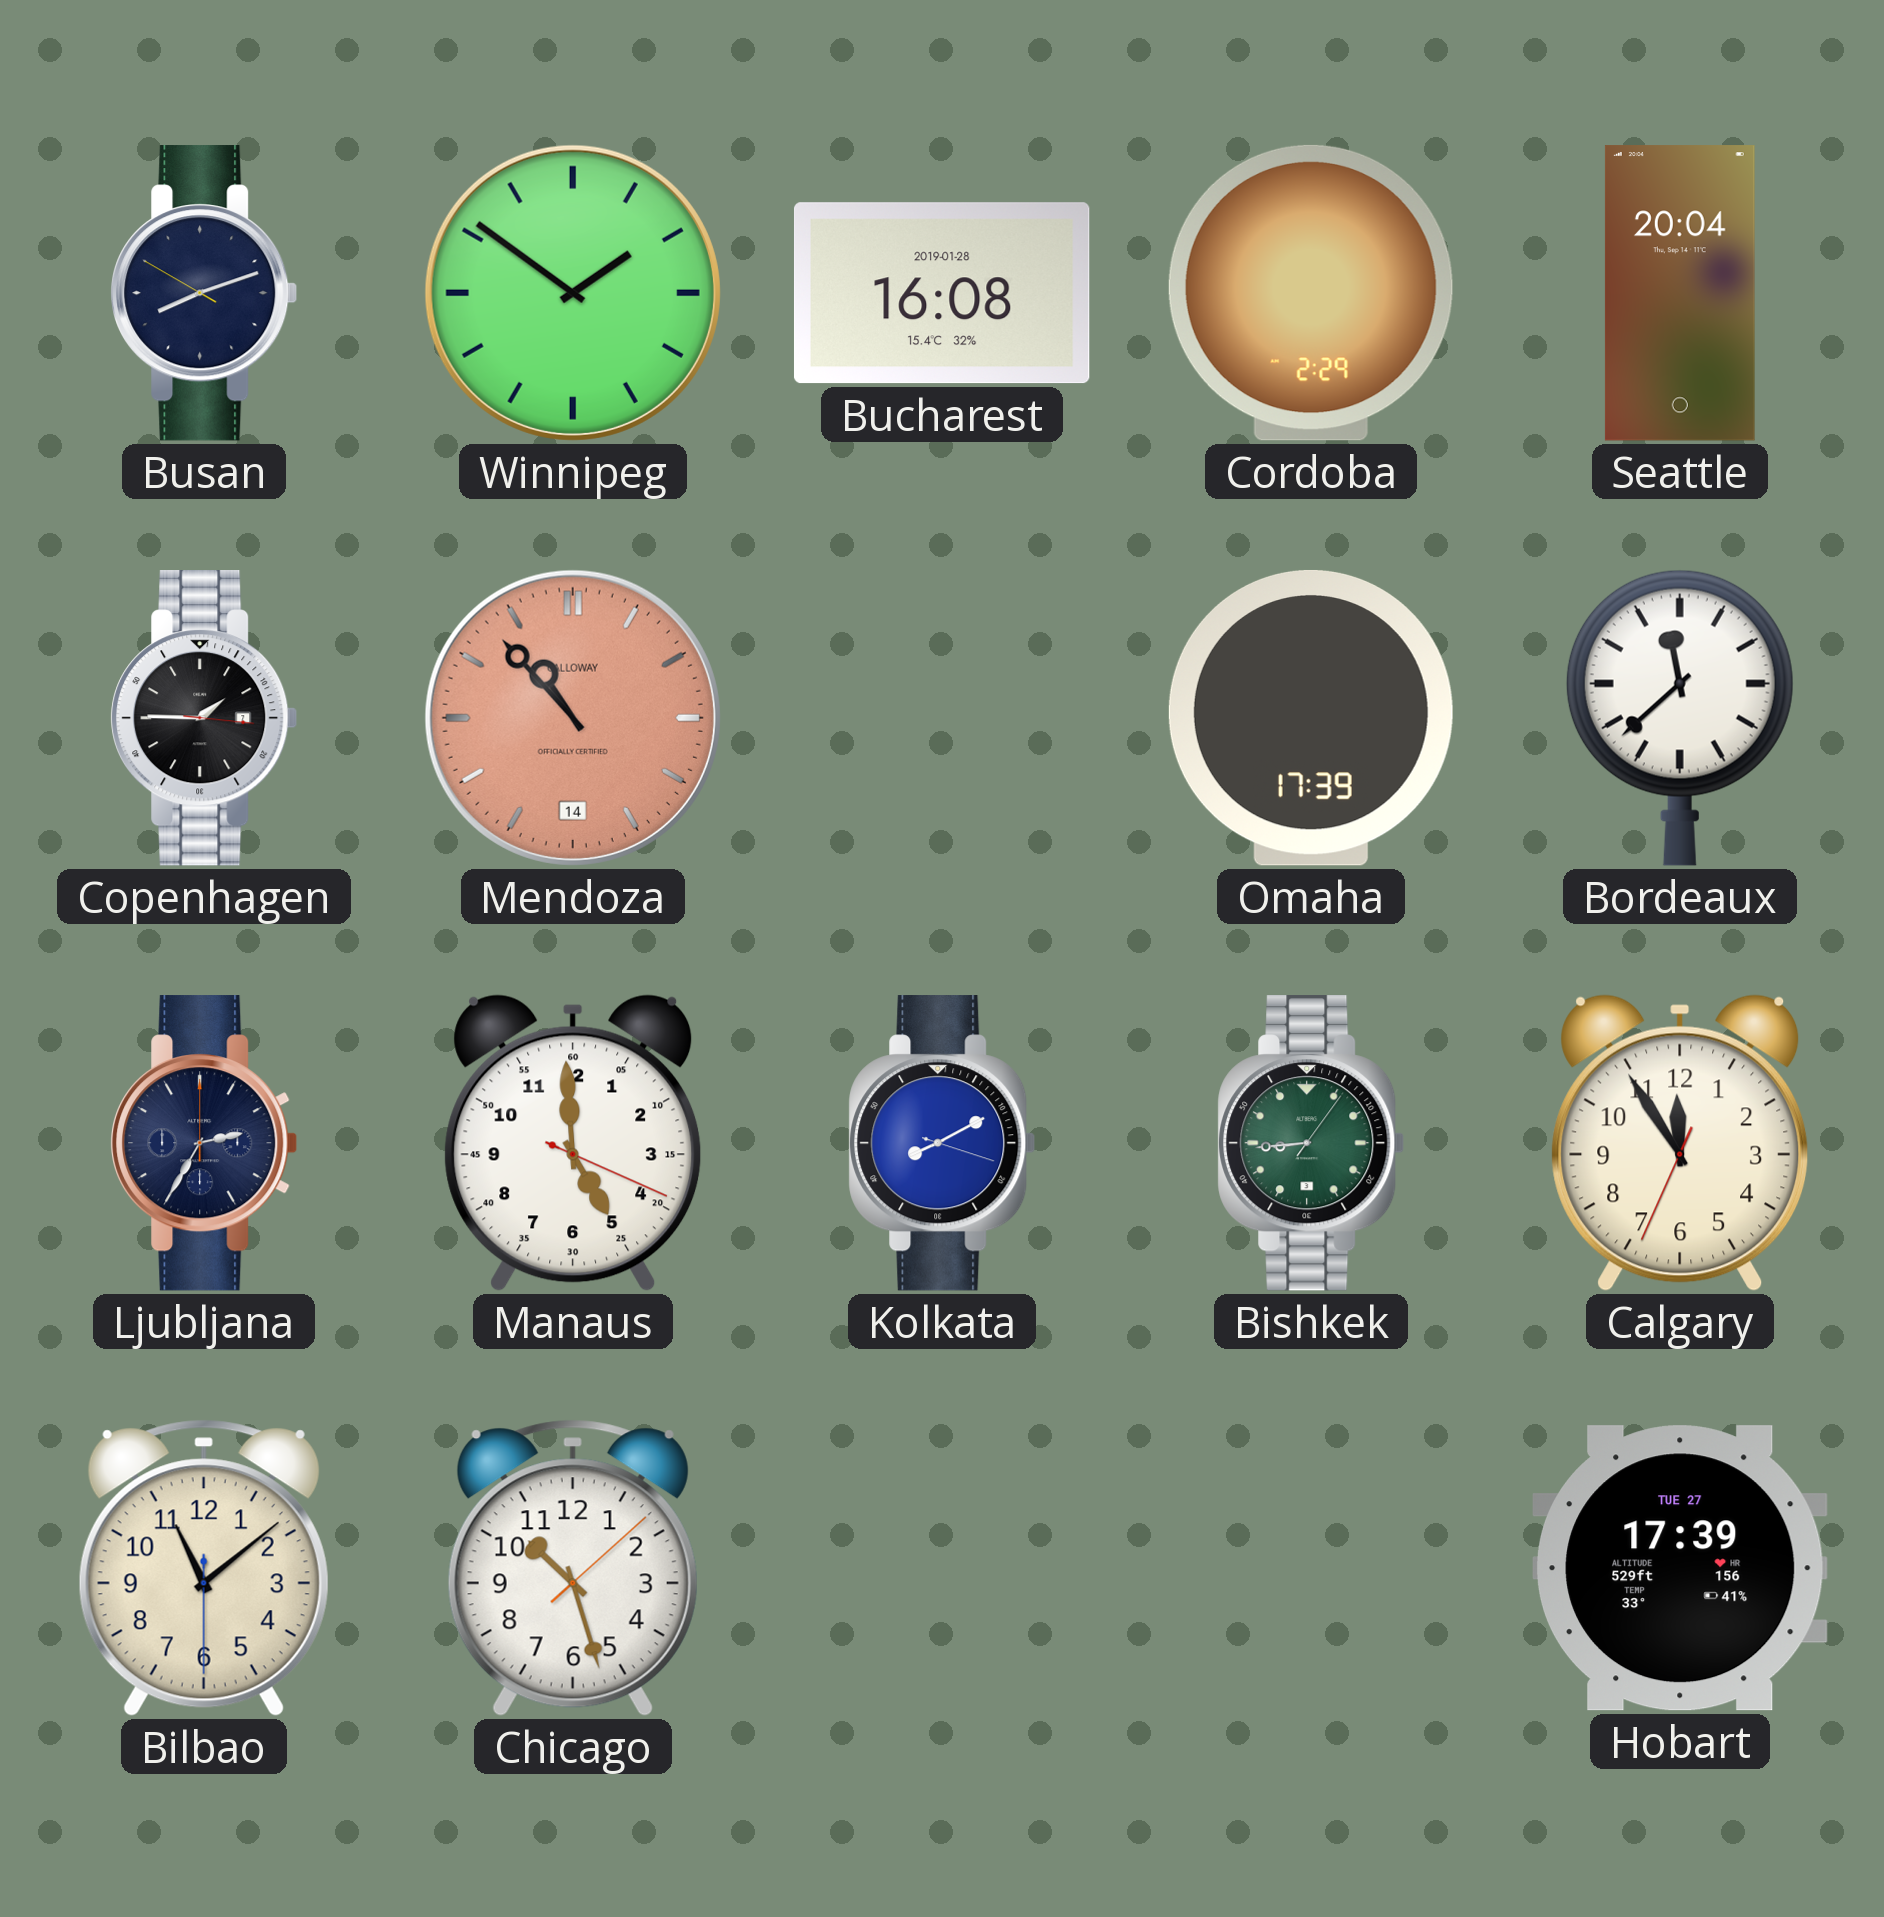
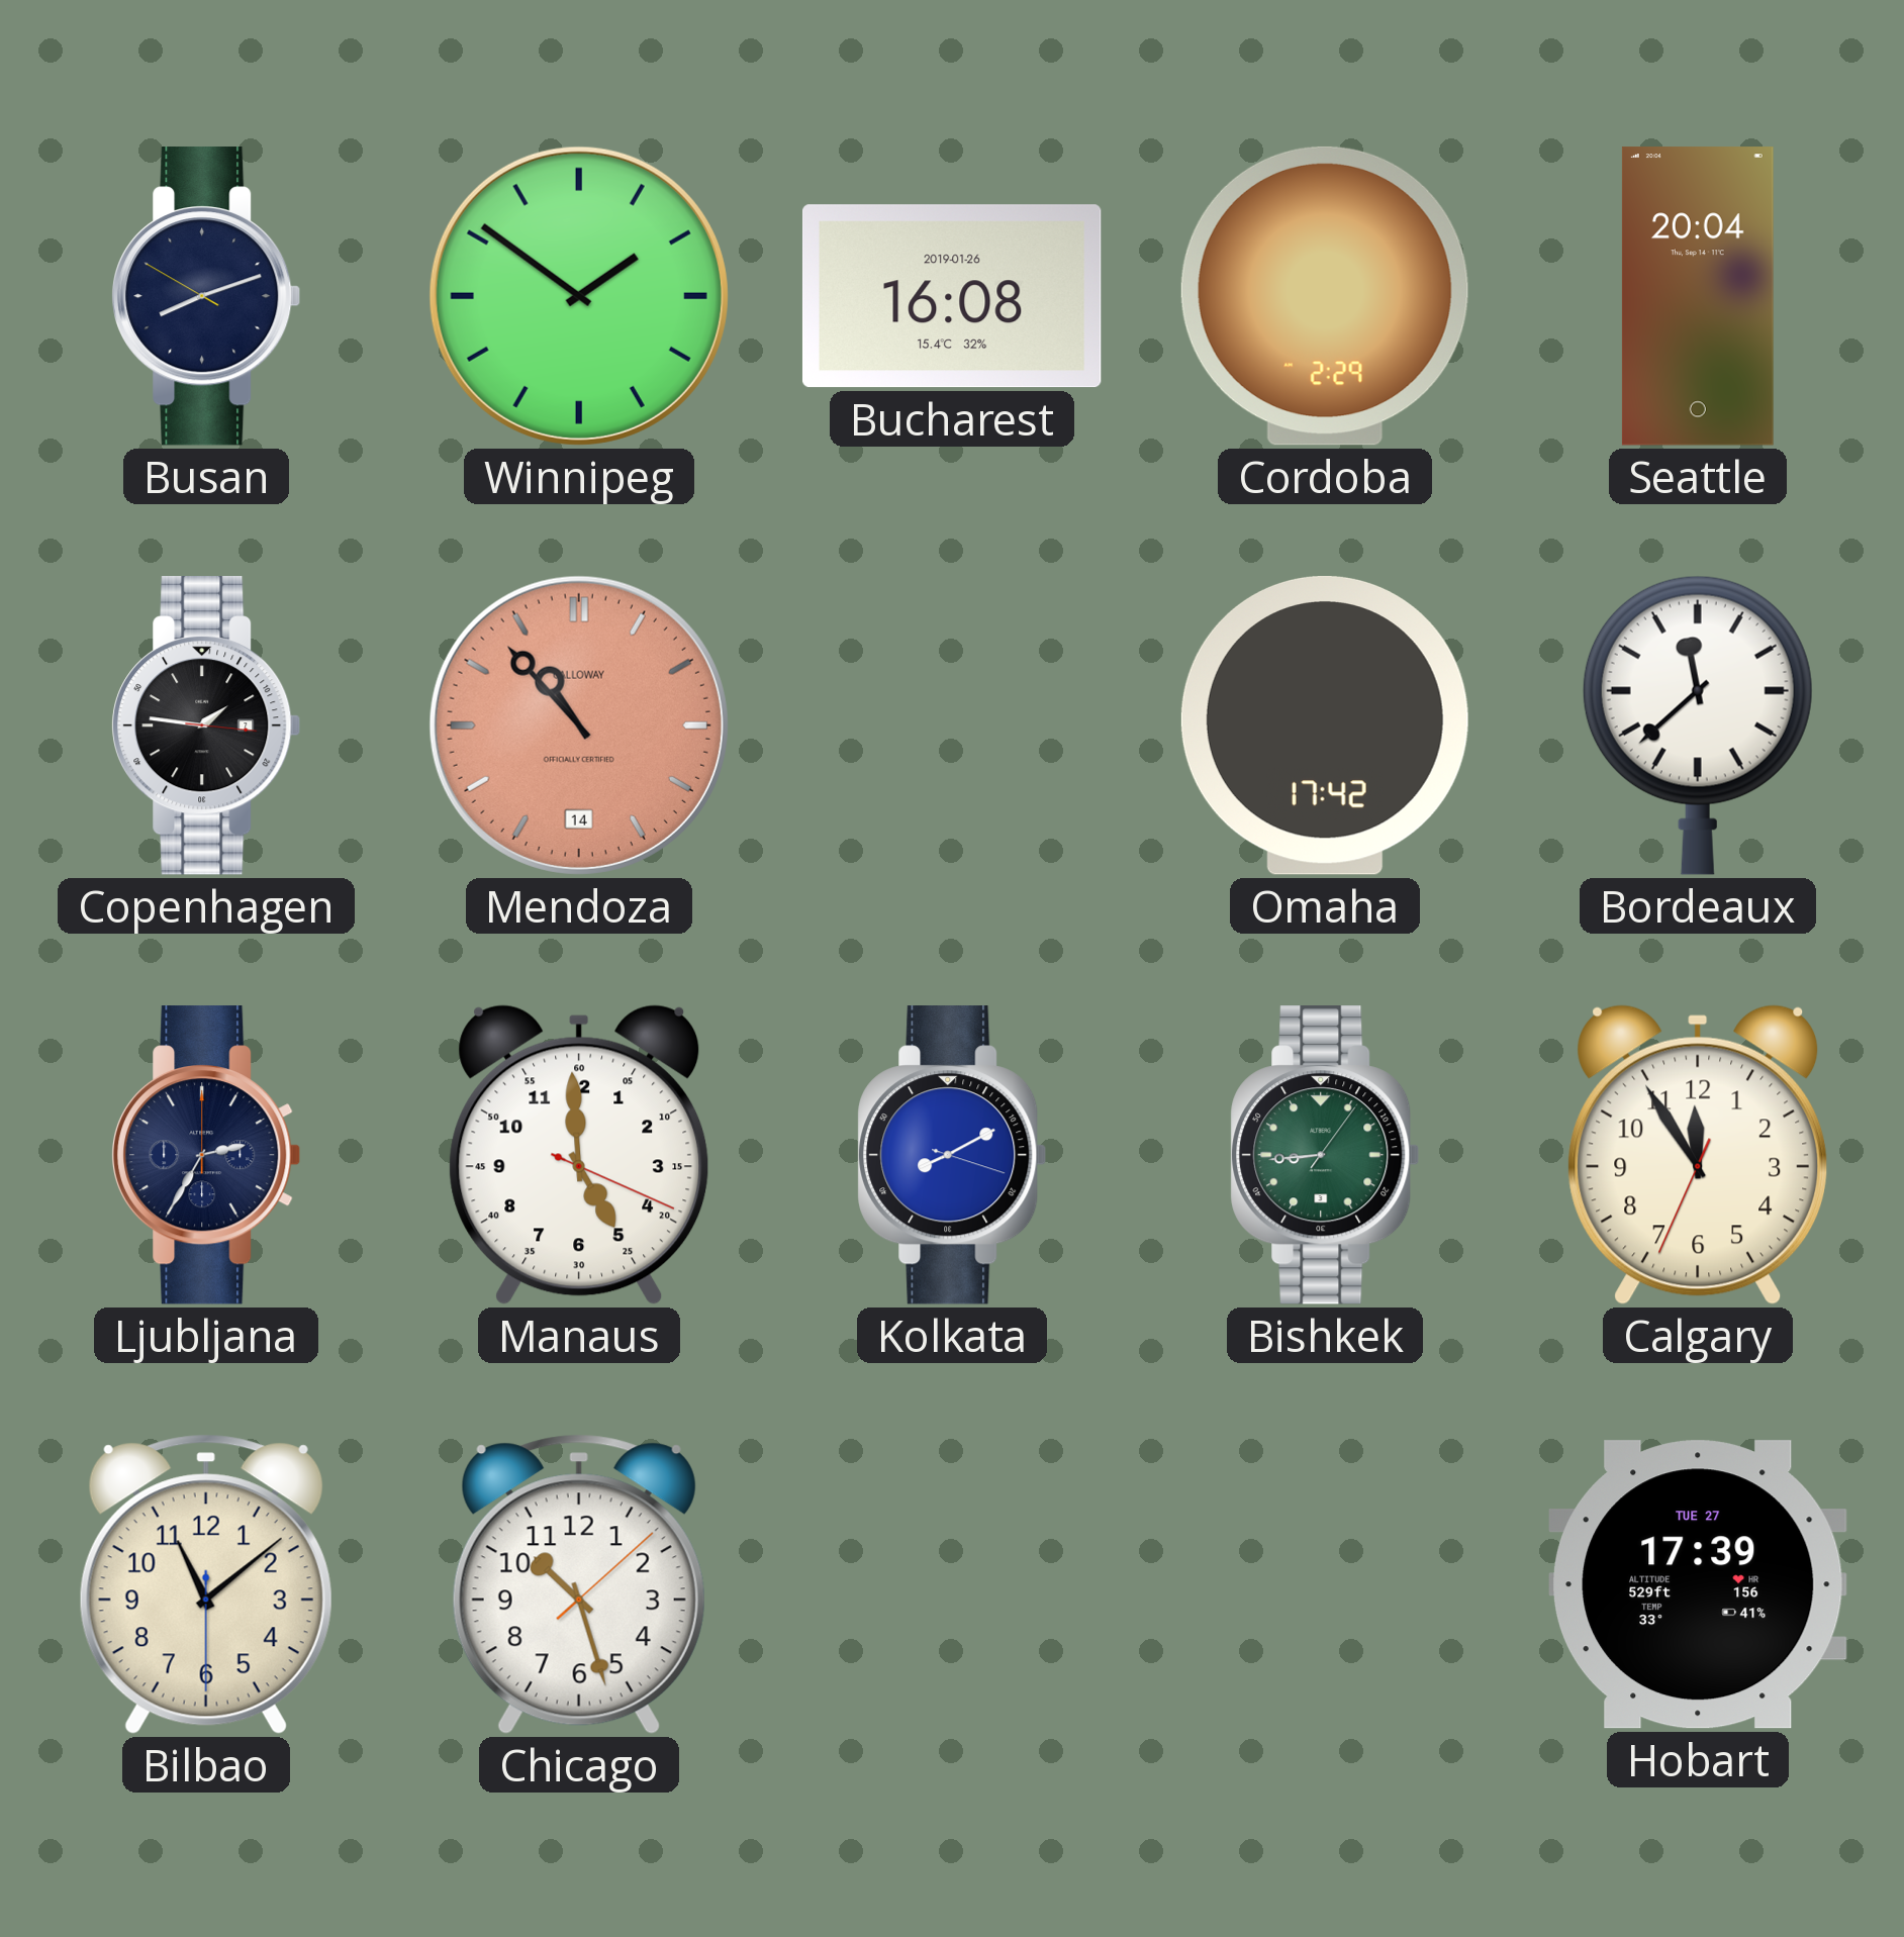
Bucharest date: 2019-01-28 -> 2019-01-26
Copenhagen: 1:45 -> 1:46
Omaha: 17:39 -> 17:42
